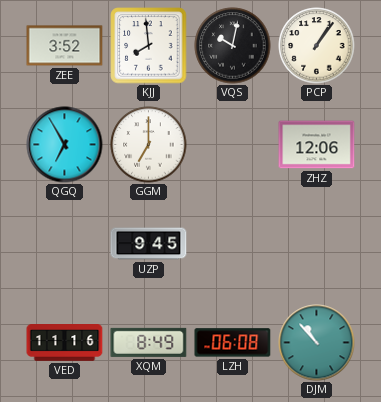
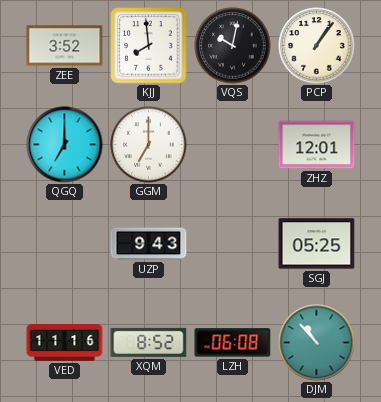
QGQ: 6:55 -> 7:00
ZHZ: 12:06 -> 12:01
UZP: 9:45 -> 9:43
SGJ: none -> 05:25
XQM: 8:49 -> 8:52
